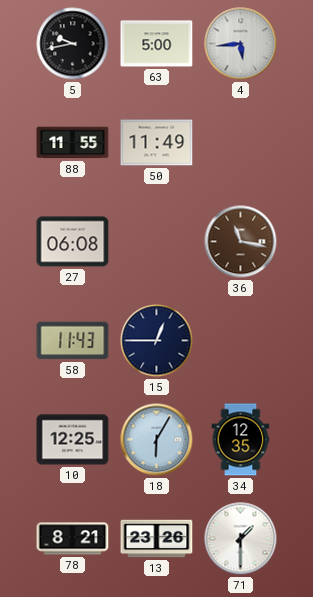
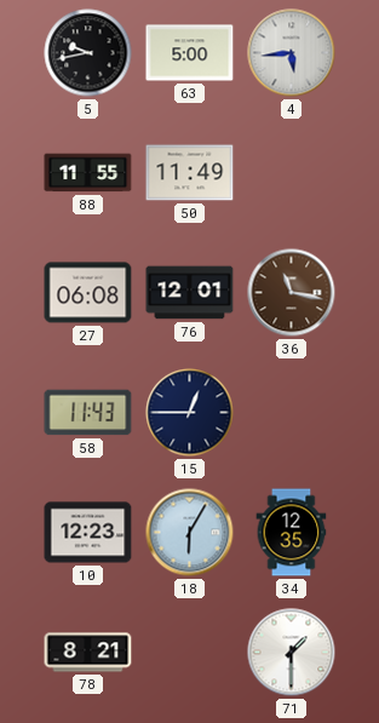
76: none -> 12:01
10: 12:25 -> 12:23
13: 23:26 -> none
